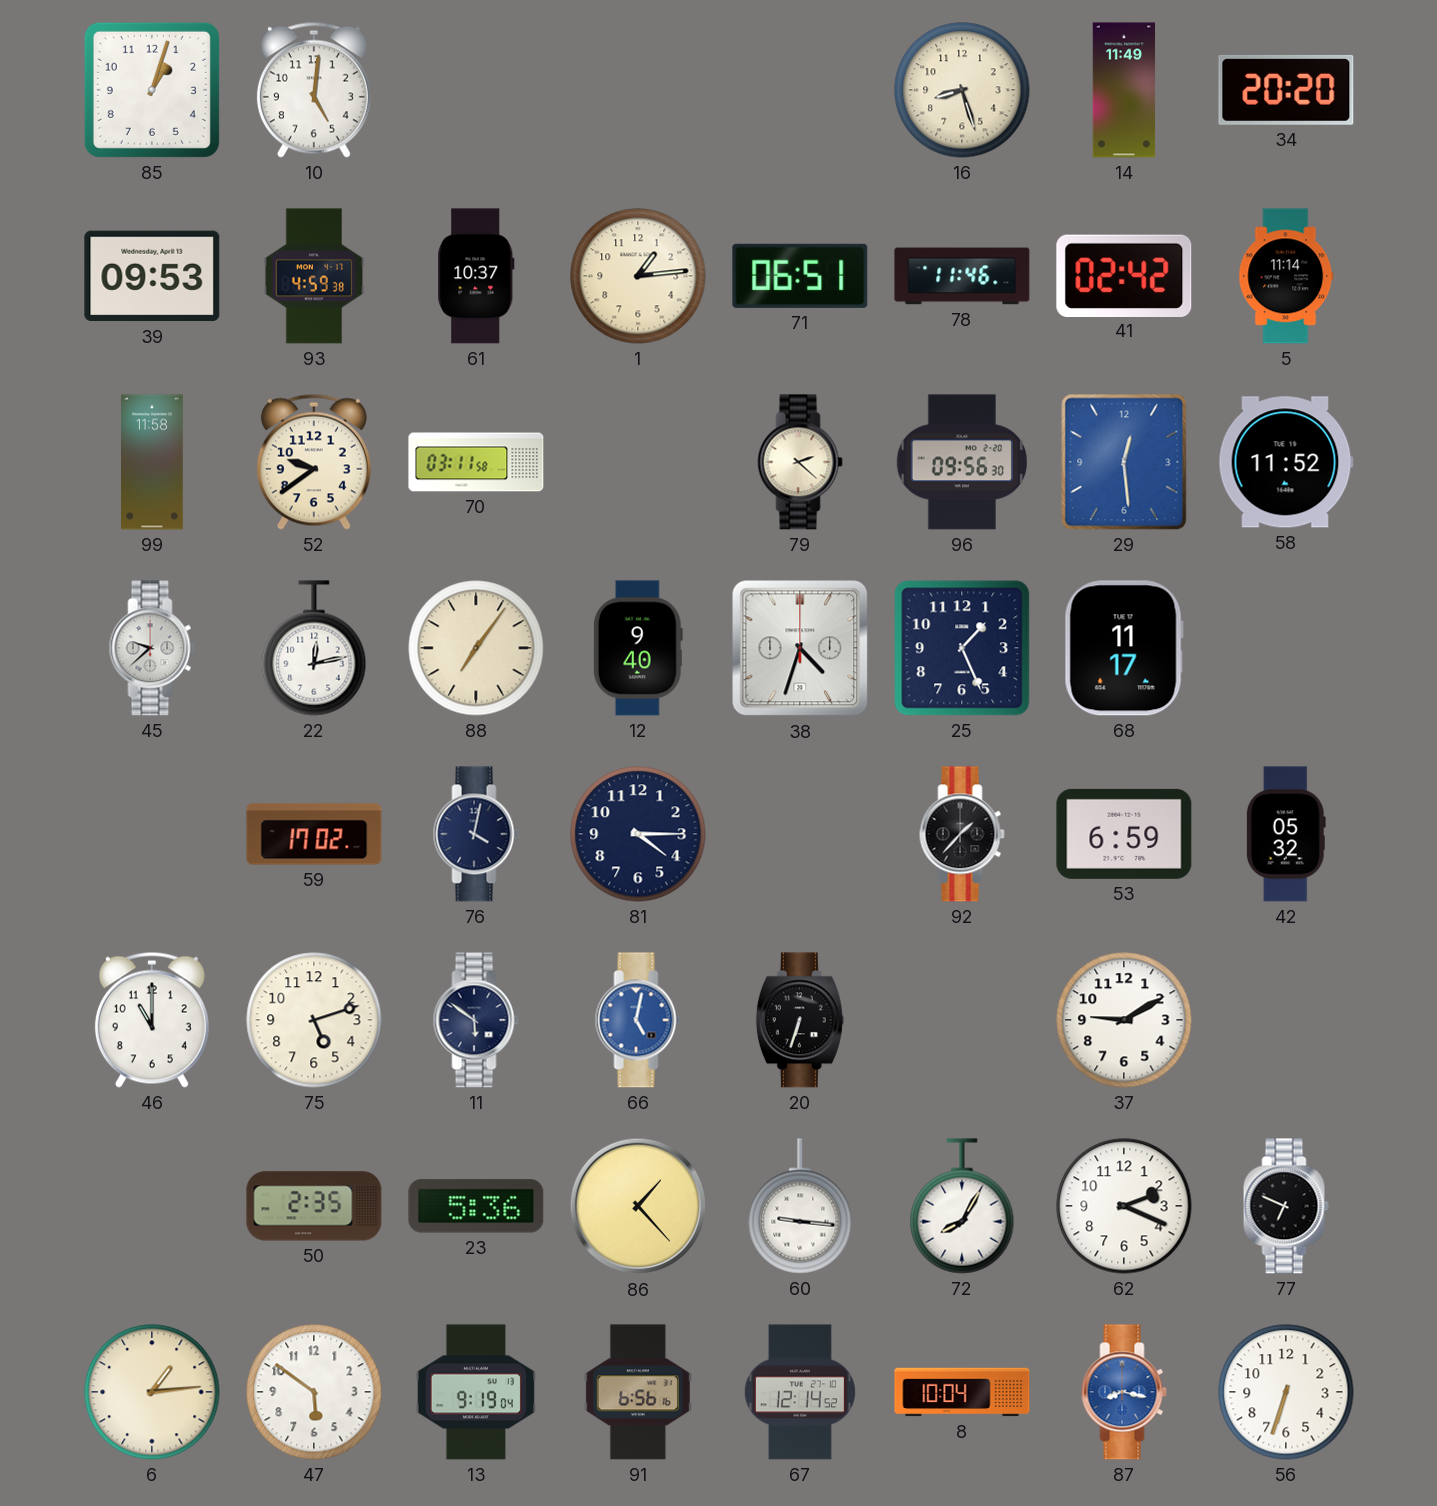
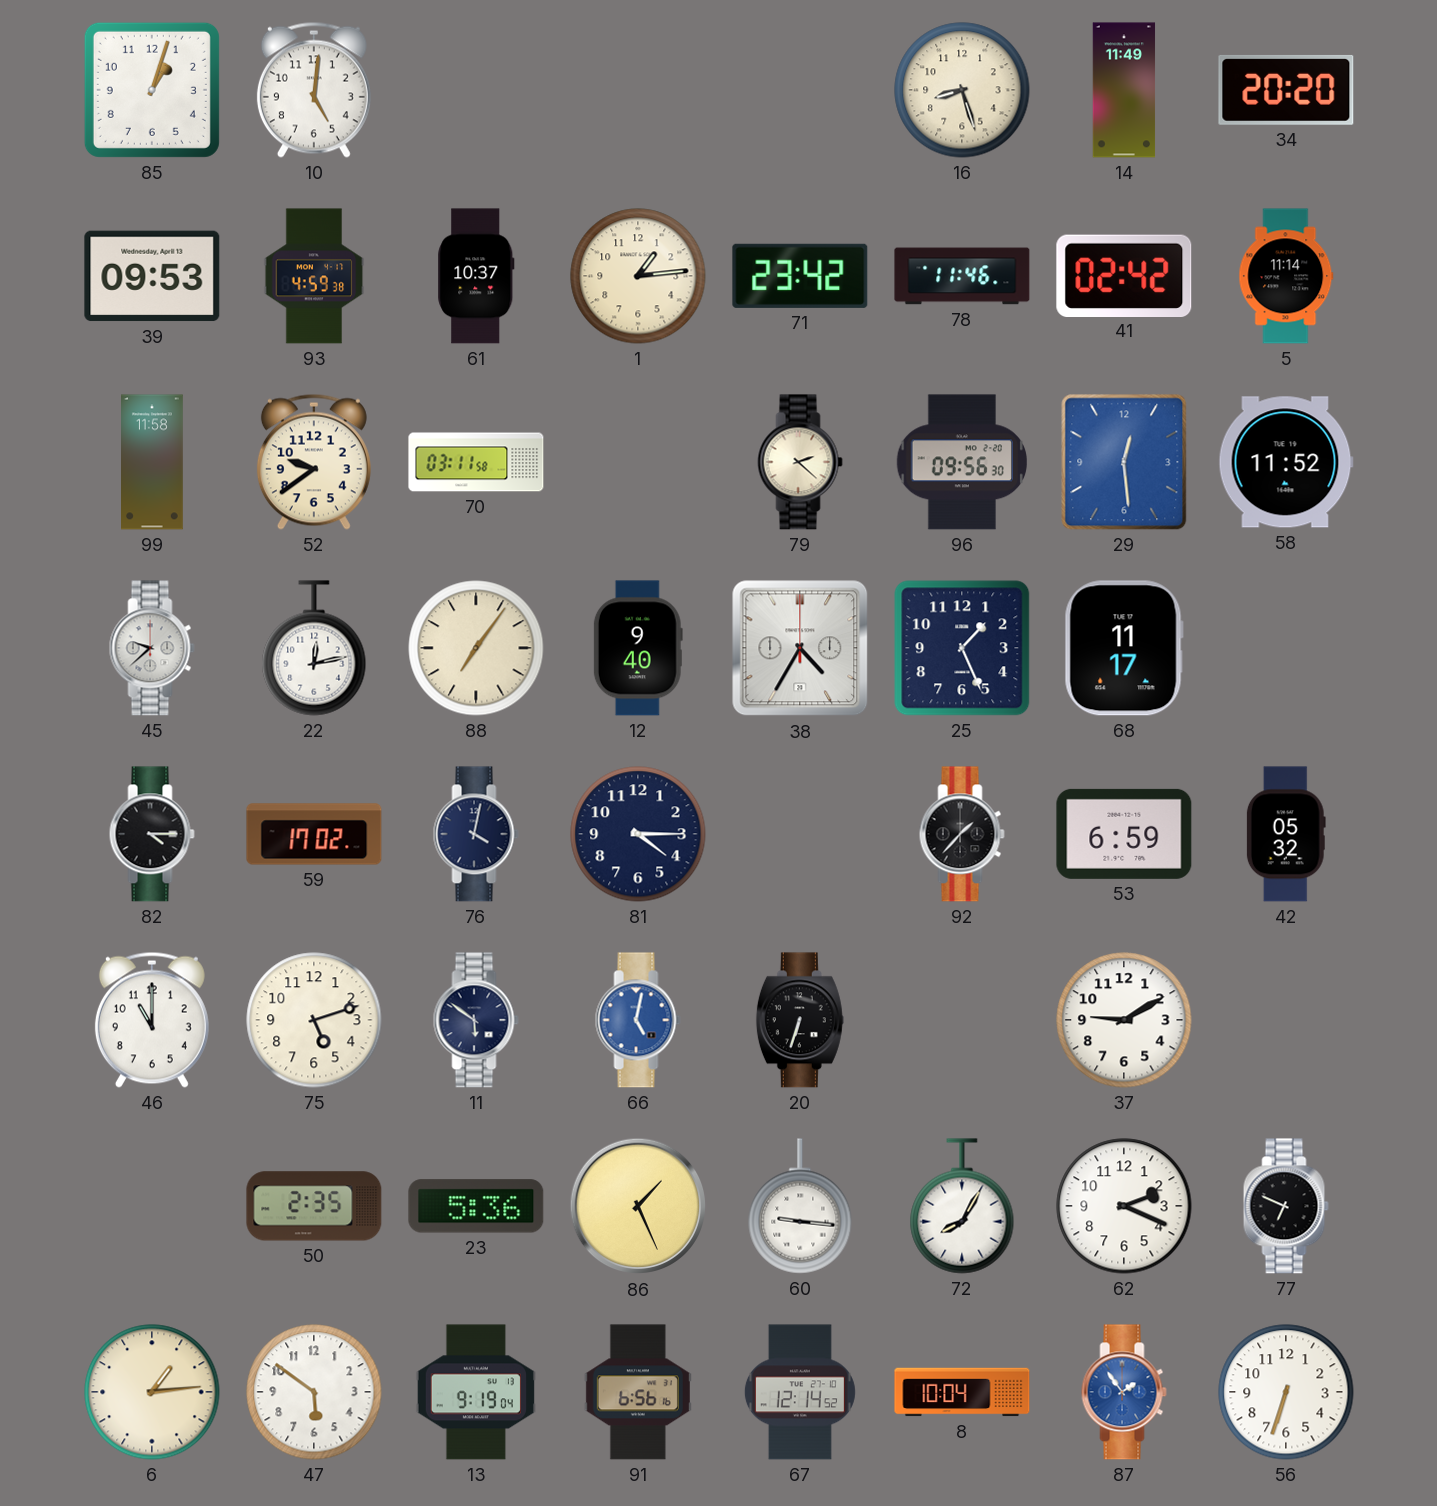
71: 06:51 -> 23:42
38: 4:33 -> 4:35
82: none -> 4:15
86: 1:23 -> 1:26
87: 8:17 -> 1:54
